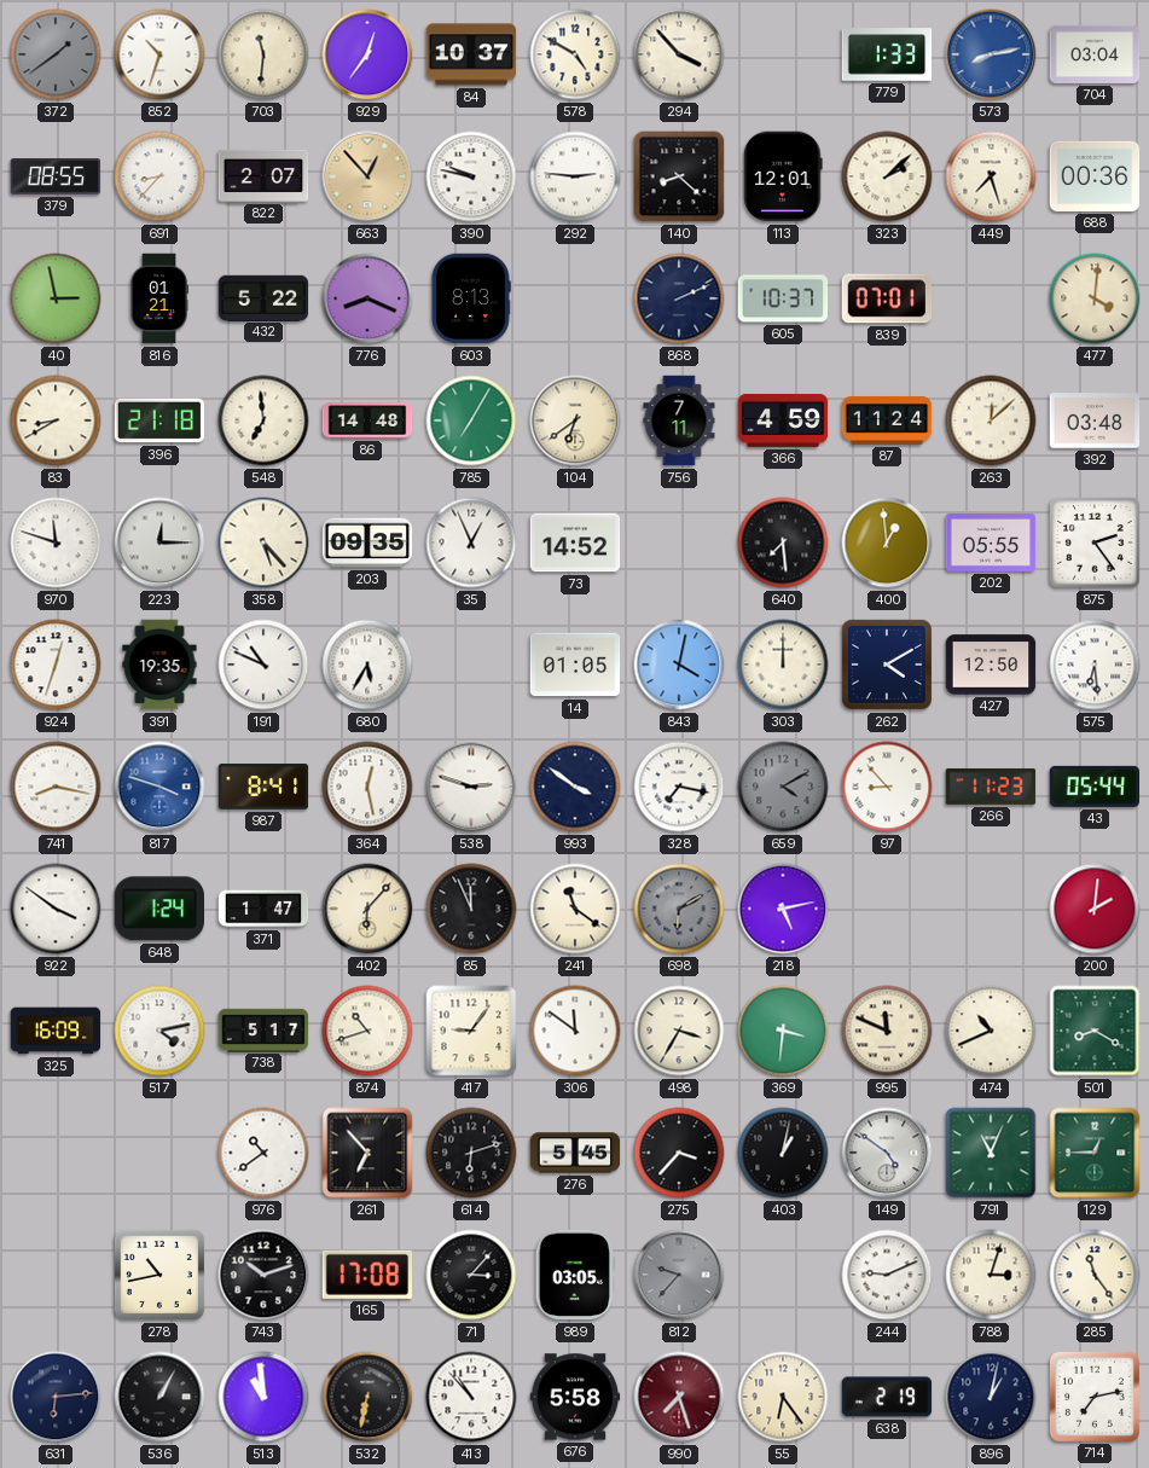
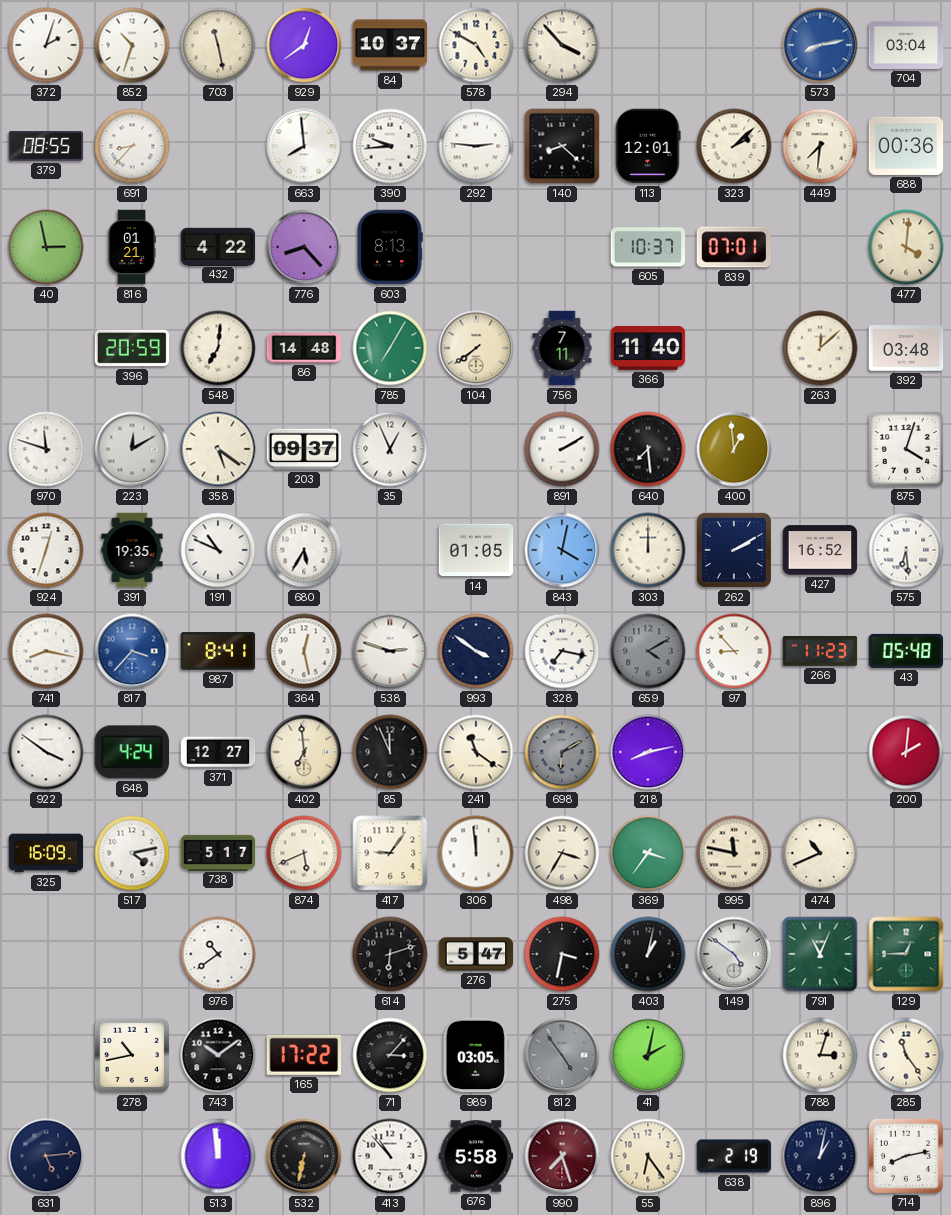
372: 1:39 -> 2:03
372 dial: grey -> white
703: 11:31 -> 11:28
929: 12:36 -> 12:39
779: 1:33 -> none
822: 2:07 -> none
663: 12:53 -> 7:59
663 dial: champagne -> white
390: 9:47 -> 9:44
449: 7:27 -> 7:31
432: 5:22 -> 4:22
776: 8:19 -> 8:23
868: 2:11 -> none
83: 8:40 -> none
396: 21:18 -> 20:59
548: 6:59 -> 7:01
104: 6:39 -> 7:39
366: 4:59 -> 11:40
87: 11:24 -> none
223: 12:15 -> 12:10
358: 5:23 -> 5:21
203: 09:35 -> 09:37
73: 14:52 -> none
891: none -> 2:10
202: 05:55 -> none
875: 2:24 -> 4:03
262: 4:10 -> 2:10
427: 12:50 -> 16:52
817: 3:48 -> 3:37
43: 05:44 -> 05:48
648: 1:24 -> 4:24
371: 1:47 -> 12:27
402: 6:07 -> 6:59
218: 5:13 -> 8:13
874: 10:42 -> 5:41
306: 11:51 -> 11:59
369: 3:31 -> 3:36
995: 11:49 -> 11:47
501: 8:20 -> none
261: 6:53 -> none
276: 5:45 -> 5:47
275: 3:37 -> 3:32
743: 10:12 -> 10:09
165: 17:08 -> 17:22
812: 9:37 -> 4:54
41: none -> 2:02
244: 9:11 -> none
631: 6:14 -> 5:14
536: 1:05 -> none
513: 10:59 -> 11:59
714: 7:13 -> 8:13
